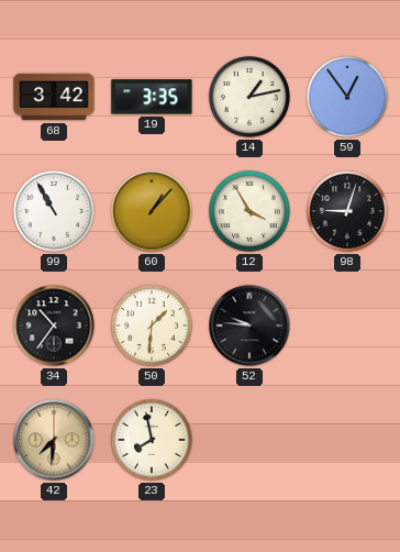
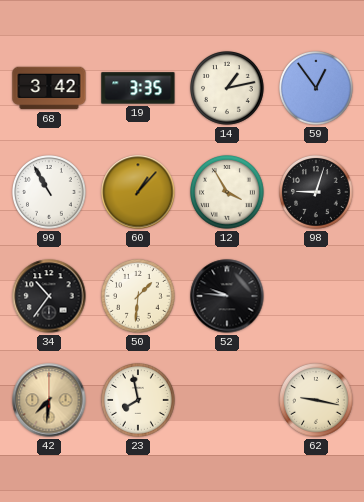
62: none -> 9:17
